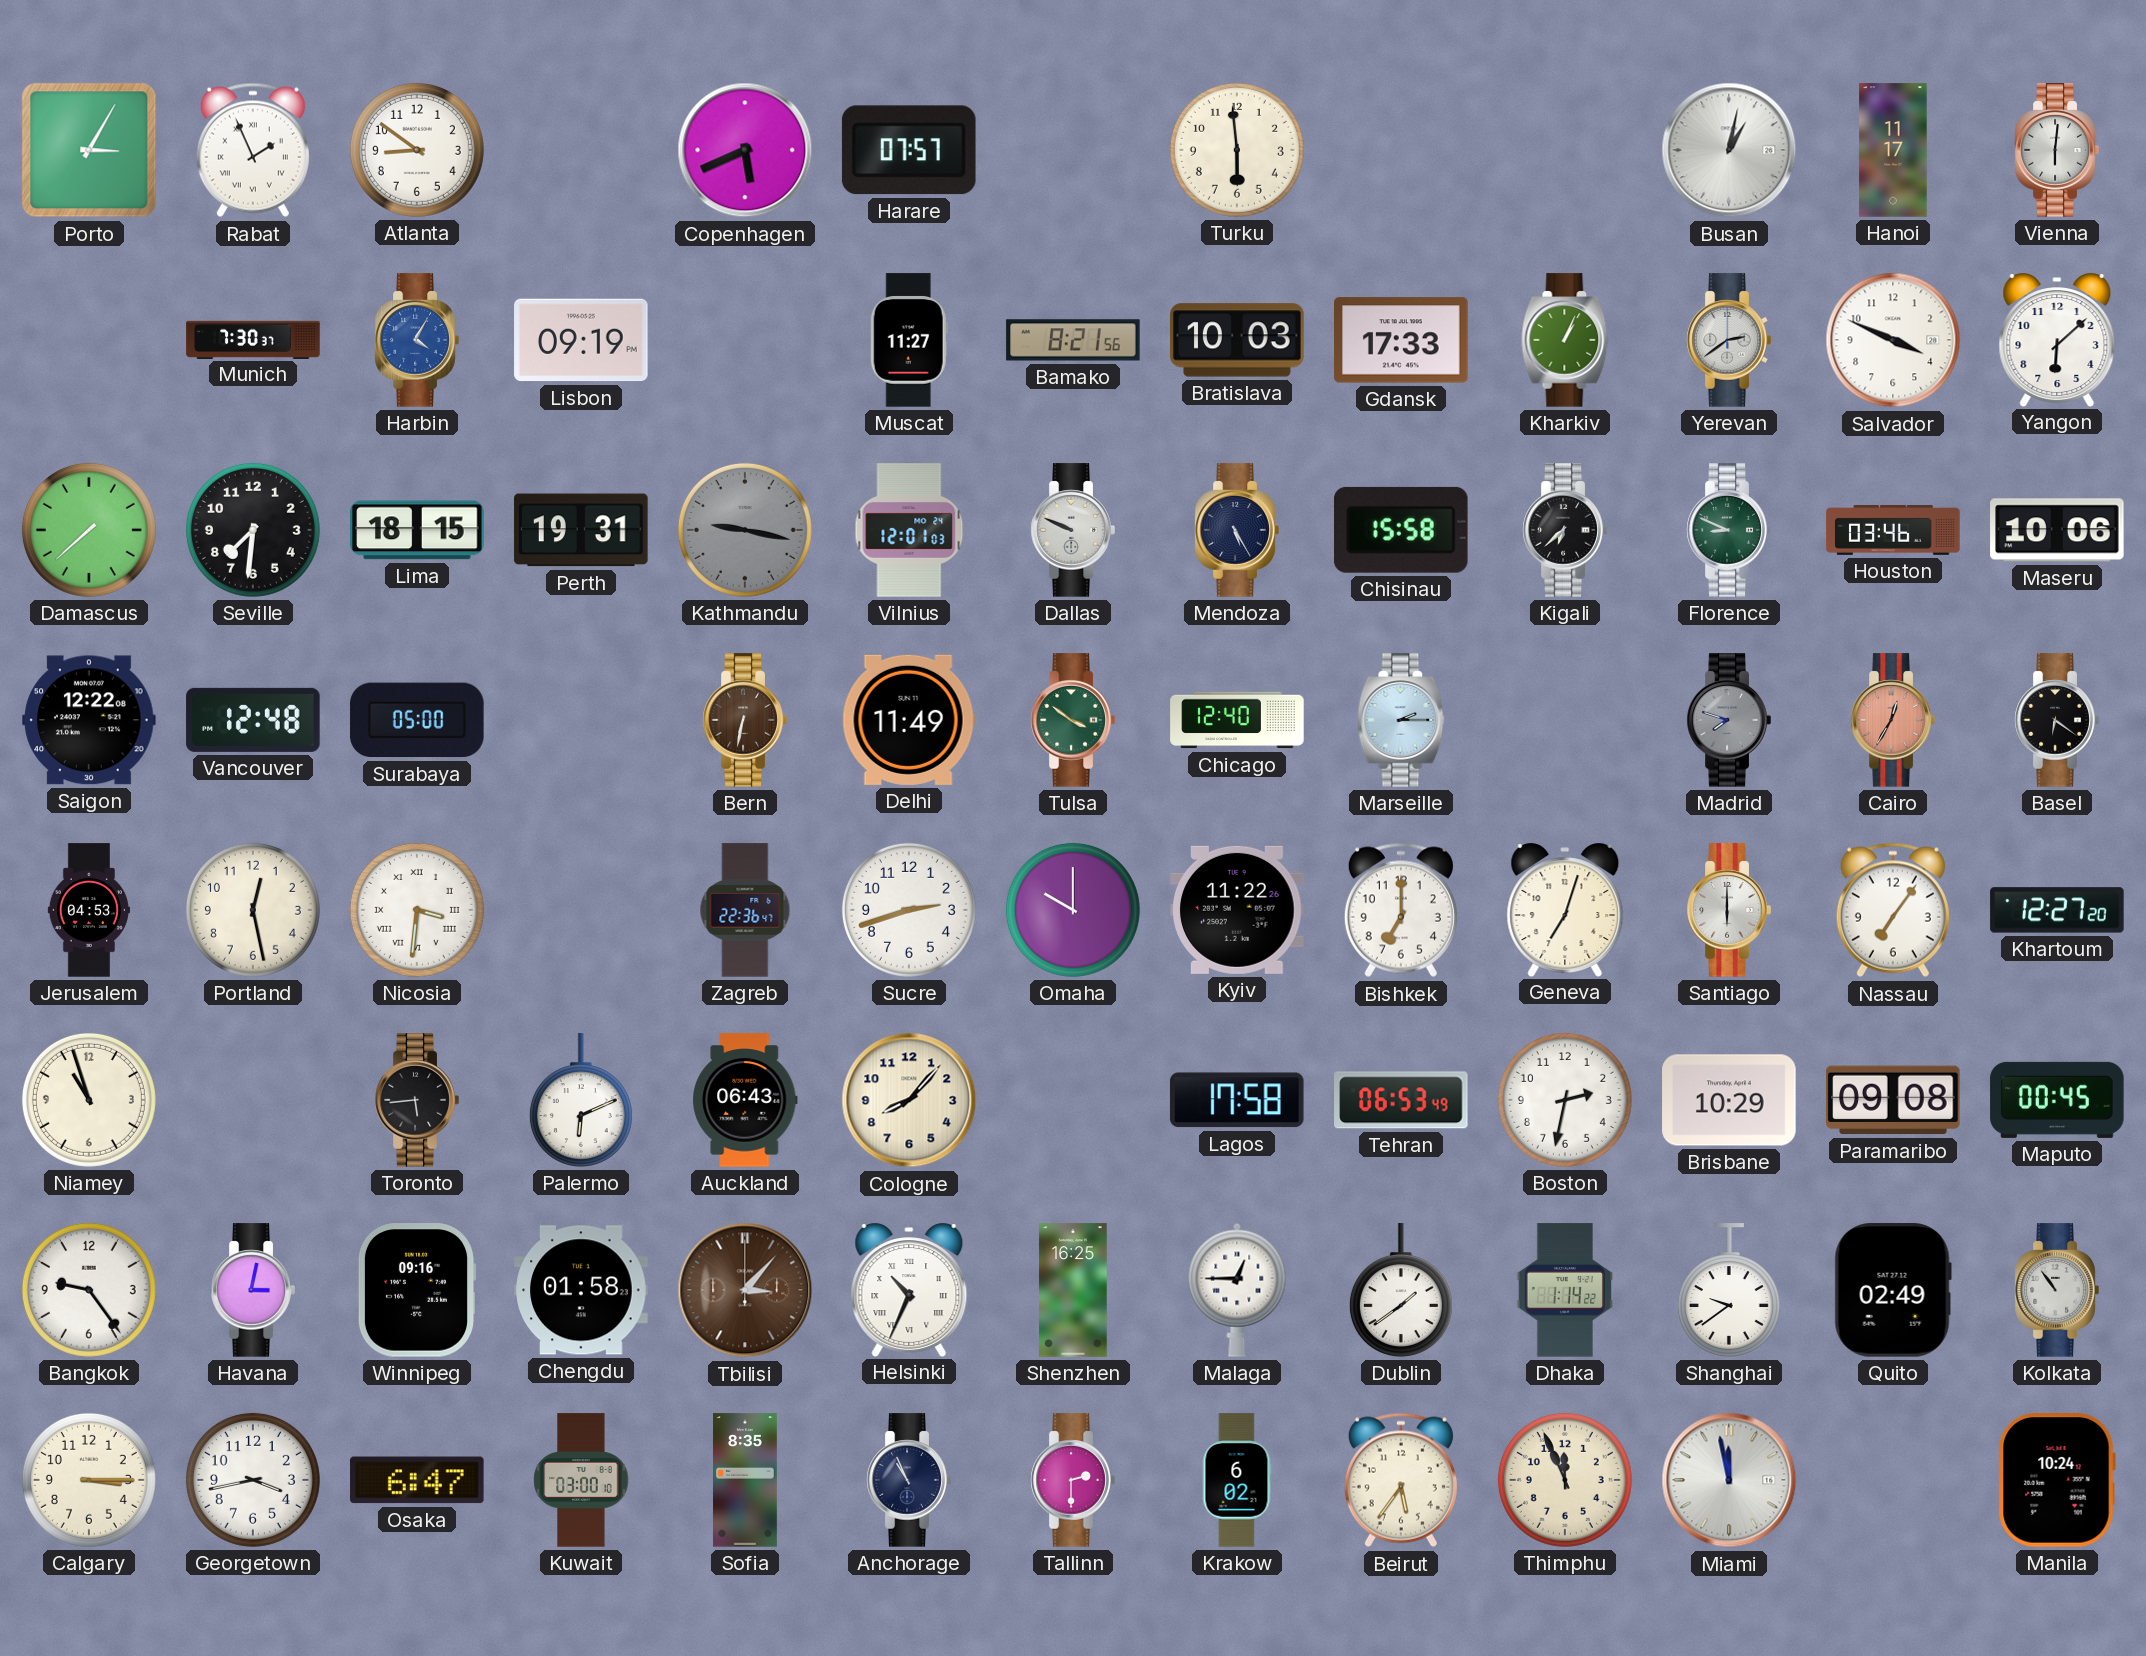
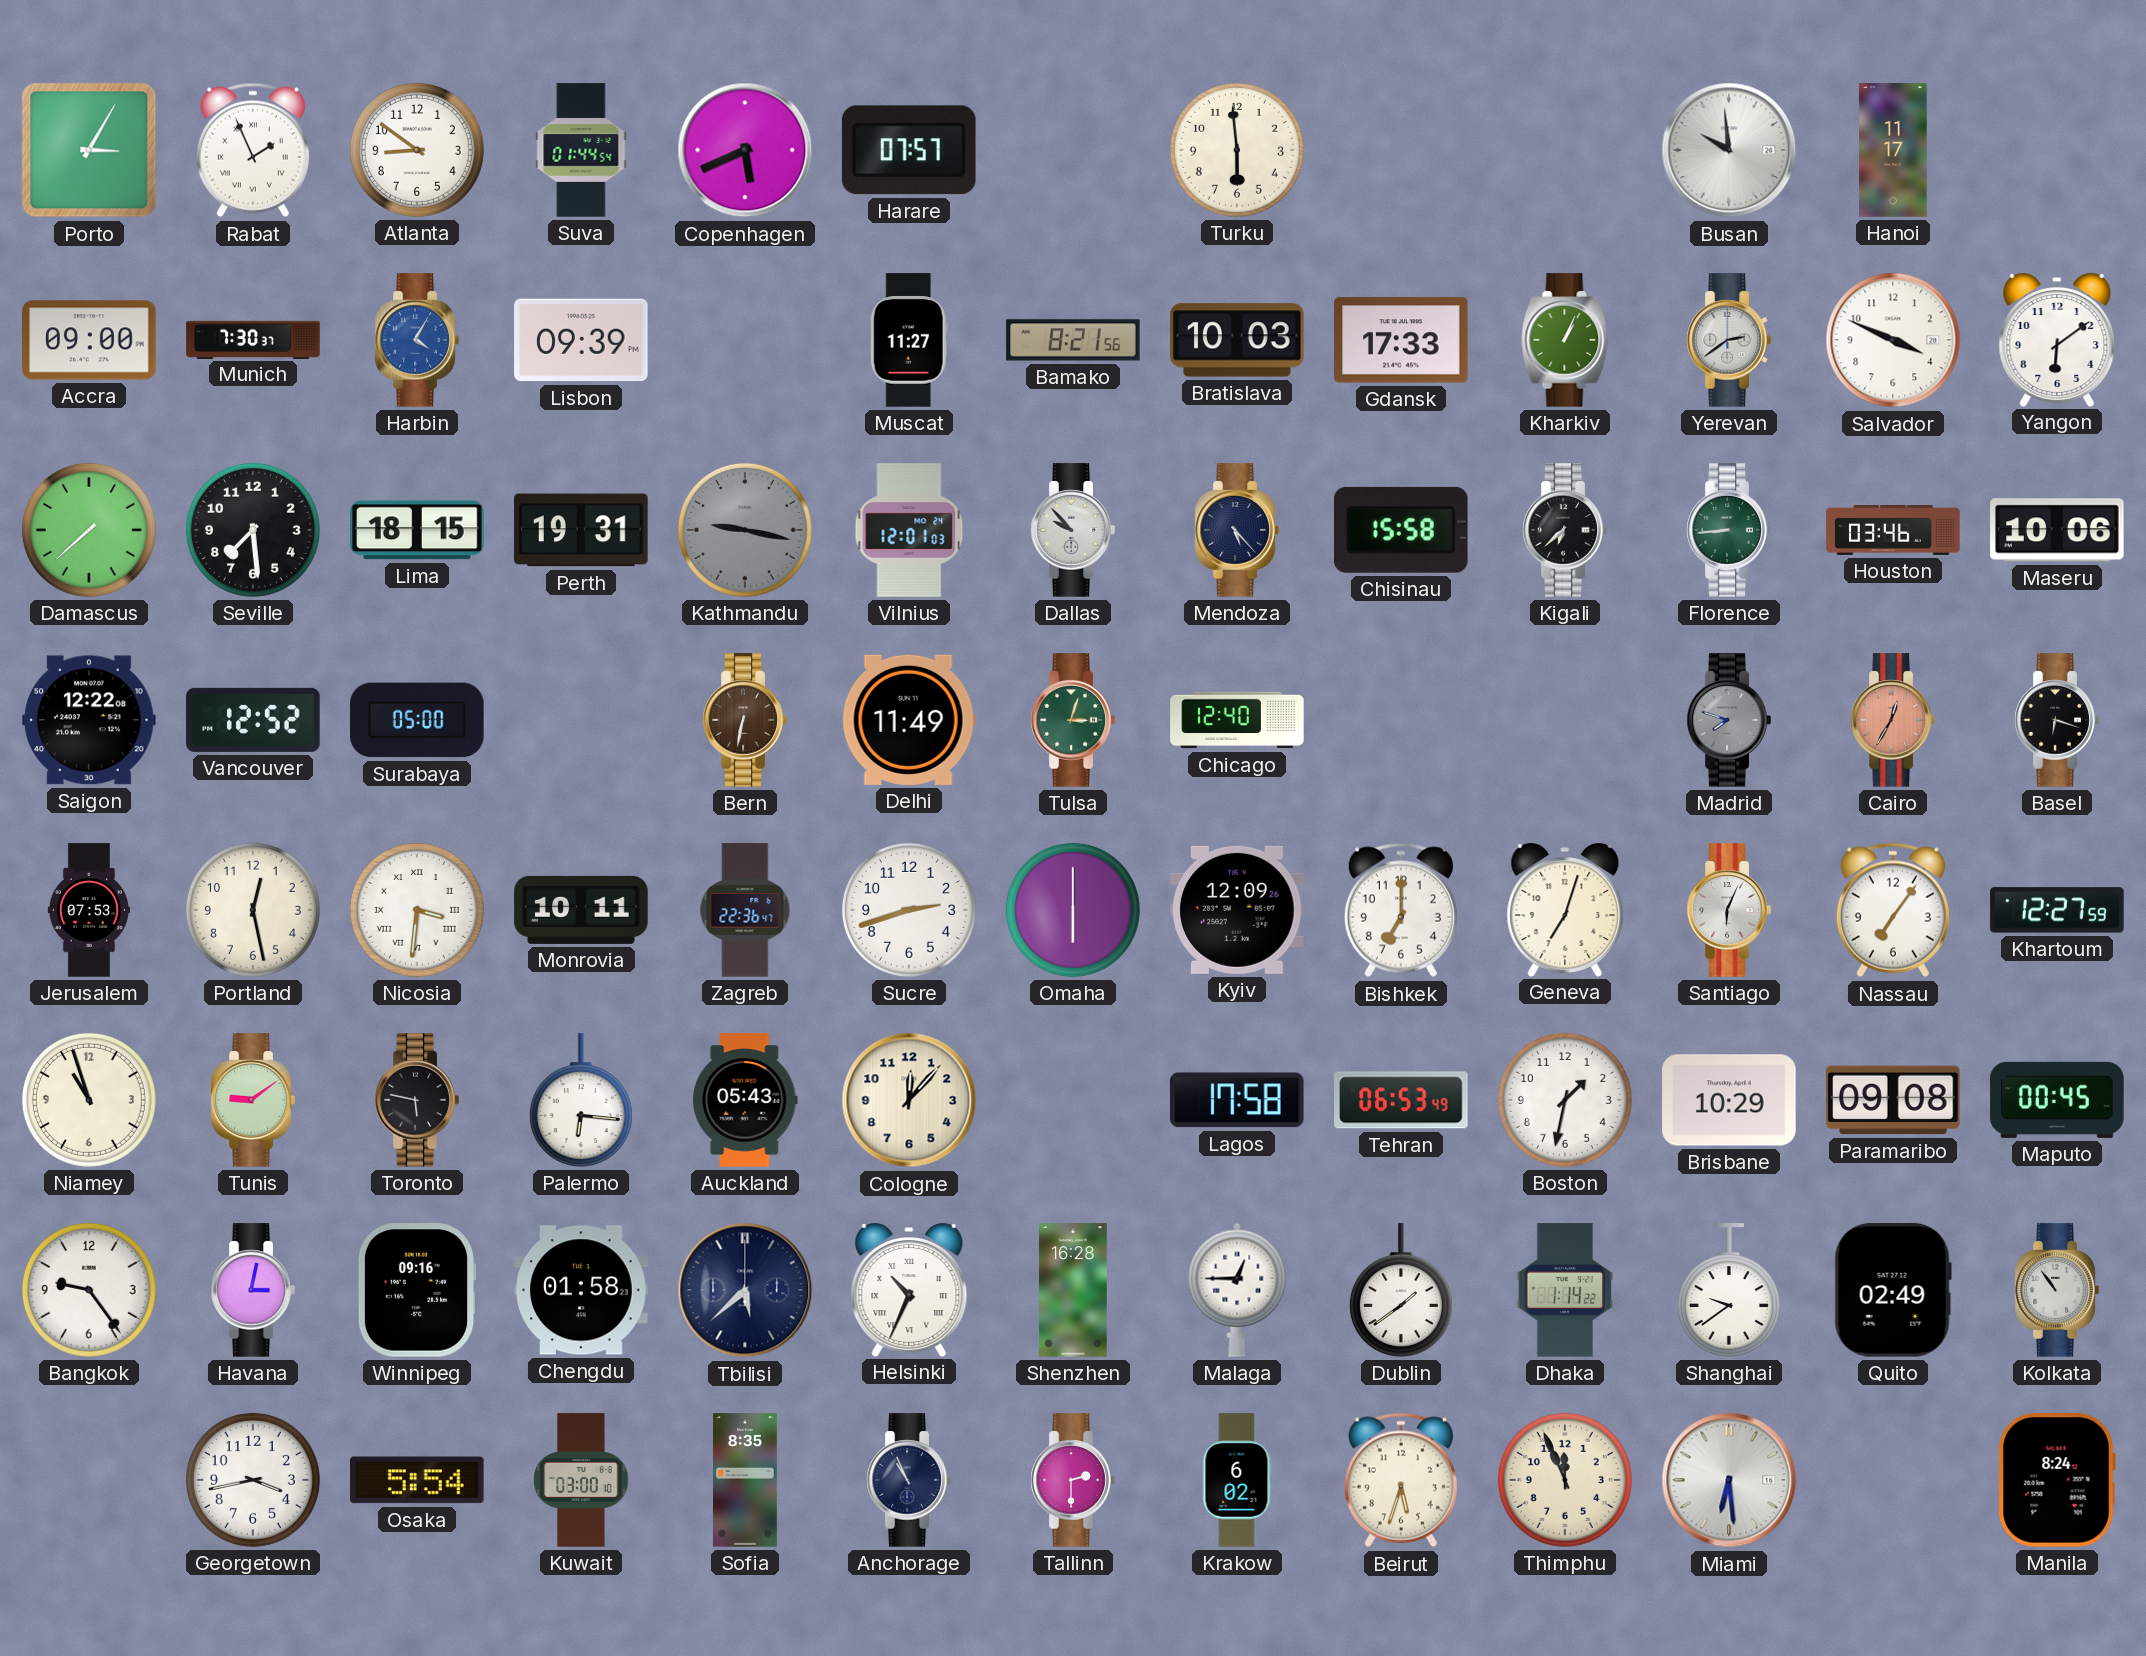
Suva: none -> 01:44
Busan: 1:02 -> 9:59
Vienna: 6:01 -> none
Accra: none -> 09:00
Lisbon: 09:19 -> 09:39
Yangon: 6:08 -> 6:09
Seville: 7:31 -> 7:29
Dallas: 9:49 -> 9:53
Mendoza: 5:25 -> 5:23
Florence: 8:49 -> 8:44
Vancouver: 12:48 -> 12:52
Tulsa: 3:51 -> 3:03
Marseille: 2:15 -> none
Basel: 6:21 -> 6:18
Jerusalem: 04:53 -> 07:53
Monrovia: none -> 10:11
Omaha: 10:00 -> 6:00
Kyiv: 11:22 -> 12:09
Santiago: 6:00 -> 6:04
Khartoum: 12:27:20 -> 12:27:59
Tunis: none -> 9:09
Toronto: 5:44 -> 5:47
Palermo: 6:11 -> 6:16
Auckland: 06:43 -> 05:43
Cologne: 8:07 -> 12:07
Boston: 2:32 -> 1:32
Tbilisi: 3:07 -> 5:38
Tbilisi dial: brown -> navy
Shenzhen: 16:25 -> 16:28
Calgary: 3:15 -> none
Osaka: 6:47 -> 5:54
Beirut: 5:36 -> 5:33
Miami: 11:58 -> 6:29
Manila: 10:24 -> 8:24
